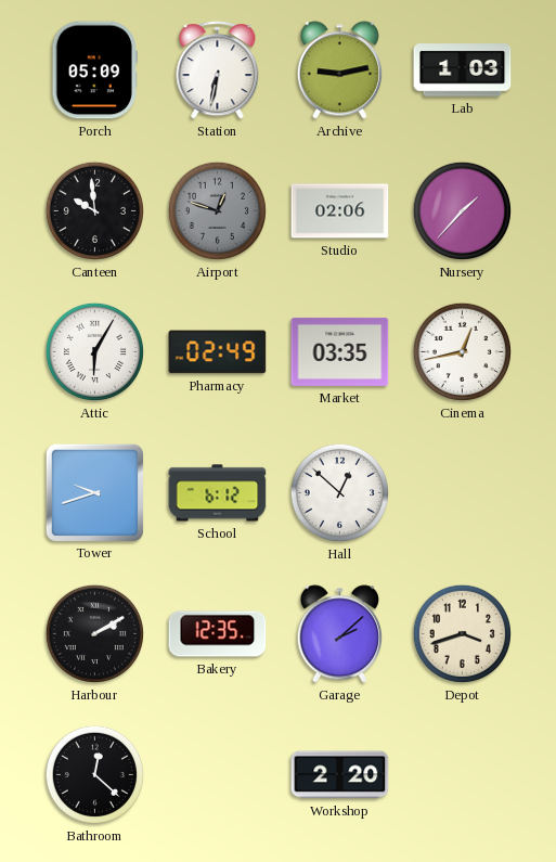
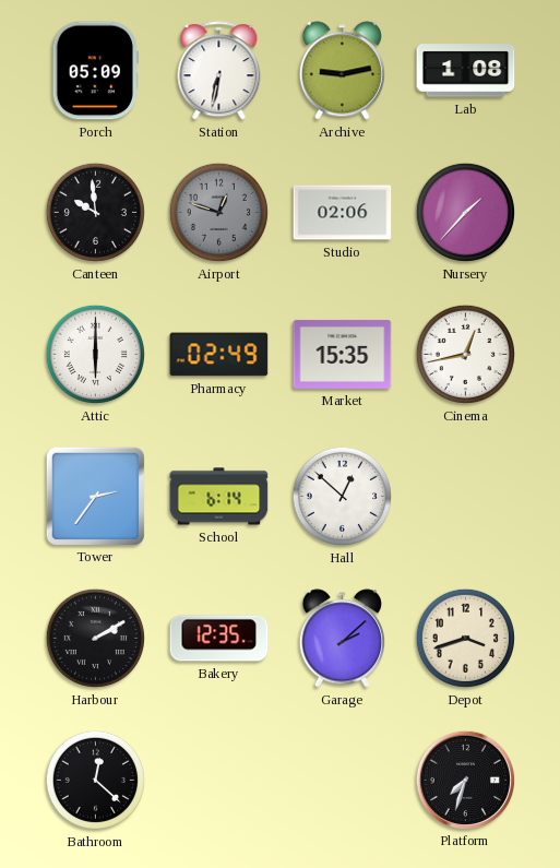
Lab: 1:03 -> 1:08
Attic: 6:05 -> 6:00
Market: 03:35 -> 15:35
Tower: 9:42 -> 2:36
School: 6:12 -> 6:14
Workshop: 2:20 -> none
Platform: none -> 7:33
